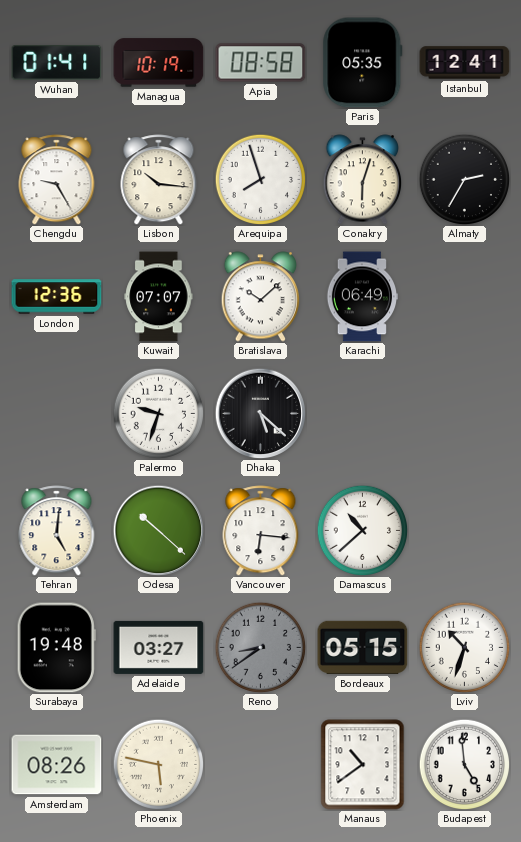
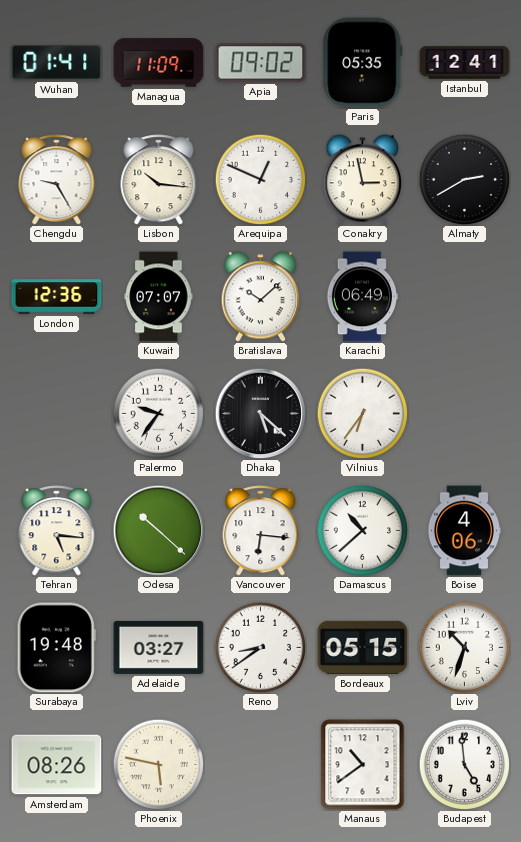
Managua: 10:19 -> 11:09
Apia: 08:58 -> 09:02
Arequipa: 7:57 -> 12:49
Conakry: 6:03 -> 2:58
Almaty: 2:35 -> 2:40
Palermo: 9:33 -> 9:36
Vilnius: none -> 6:36
Tehran: 5:01 -> 5:16
Boise: none -> 4:06
Reno dial: grey -> white
